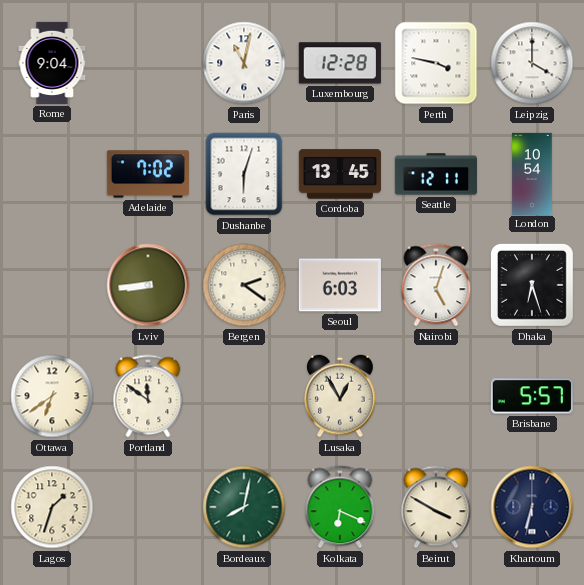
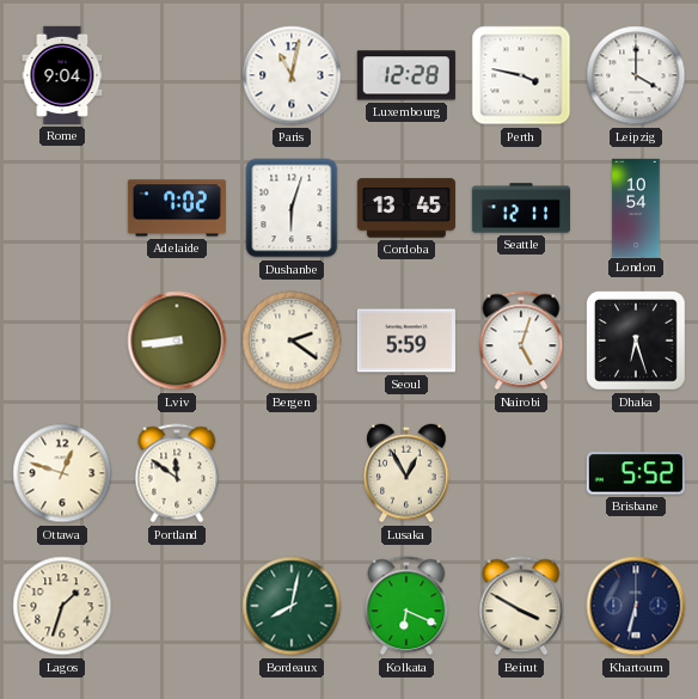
Seoul: 6:03 -> 5:59
Ottawa: 6:39 -> 12:48
Brisbane: 5:57 -> 5:52
